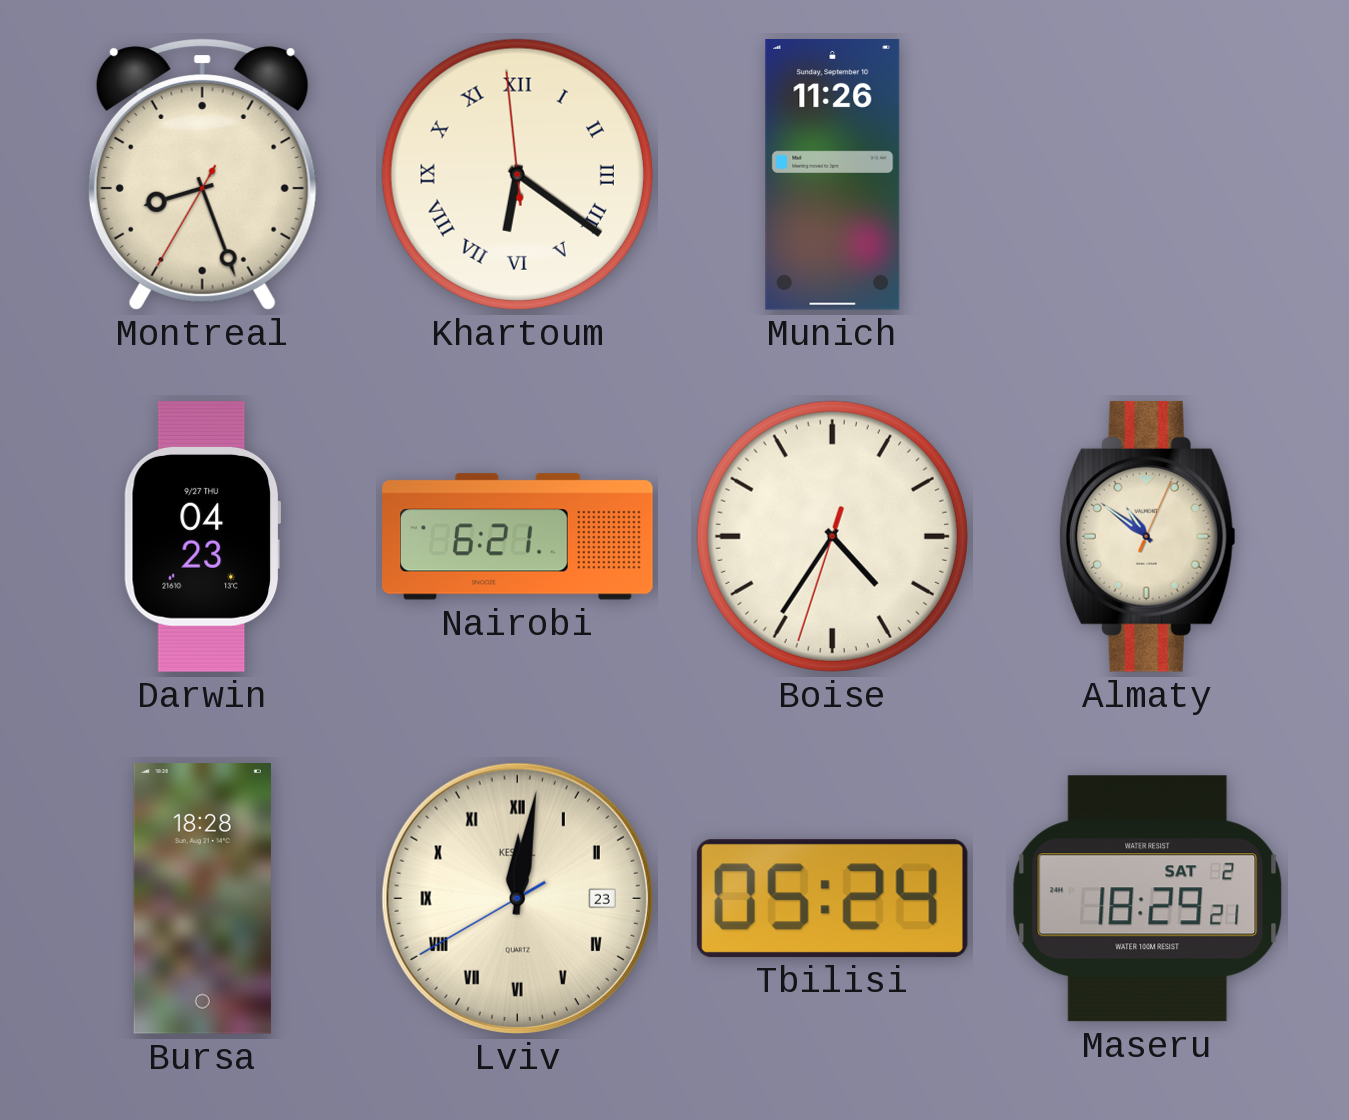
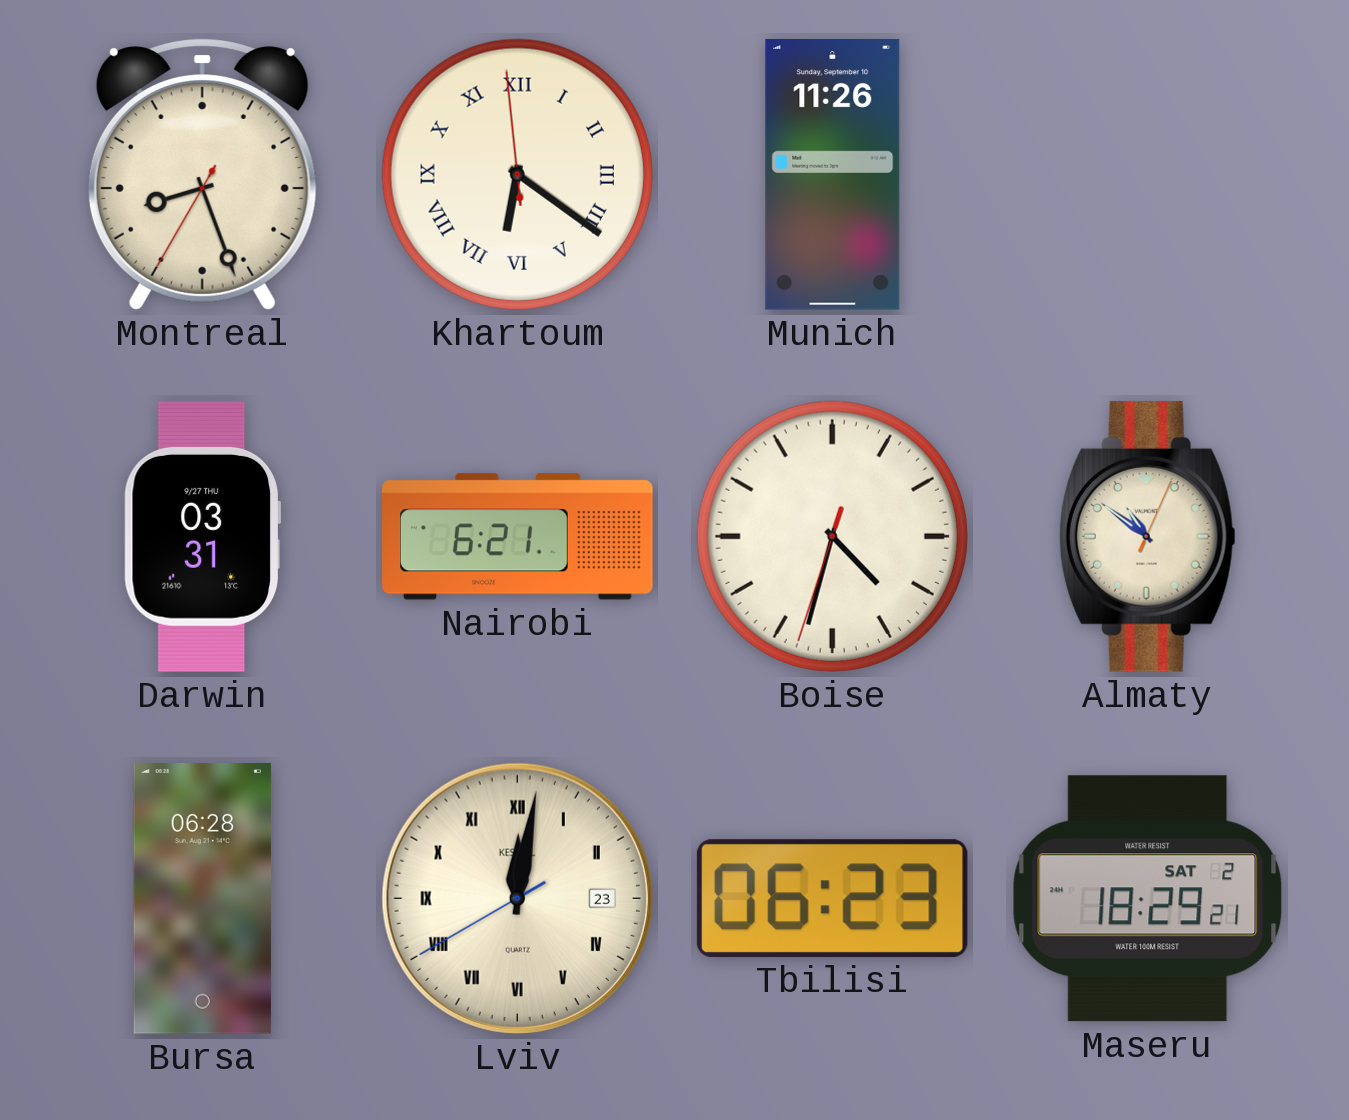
Darwin: 04:23 -> 03:31
Boise: 4:35 -> 4:32
Bursa: 18:28 -> 06:28
Tbilisi: 05:24 -> 06:23
